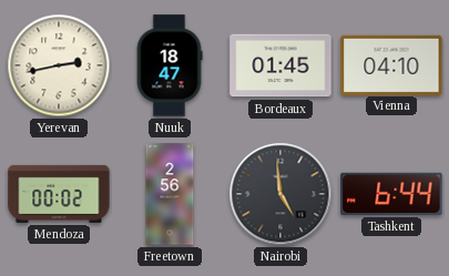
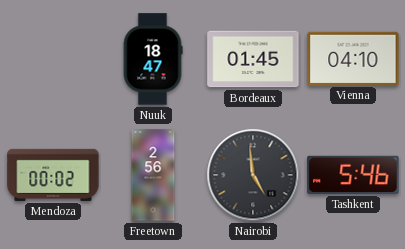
Yerevan: 2:43 -> none
Tashkent: 6:44 -> 5:46
